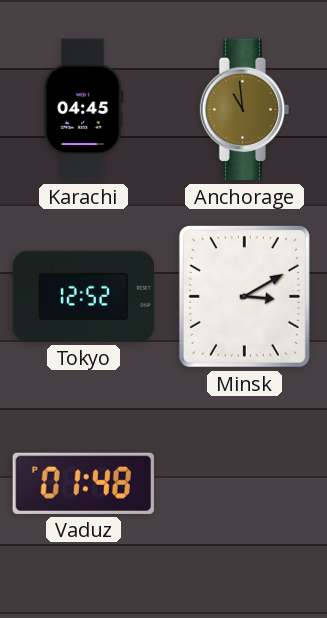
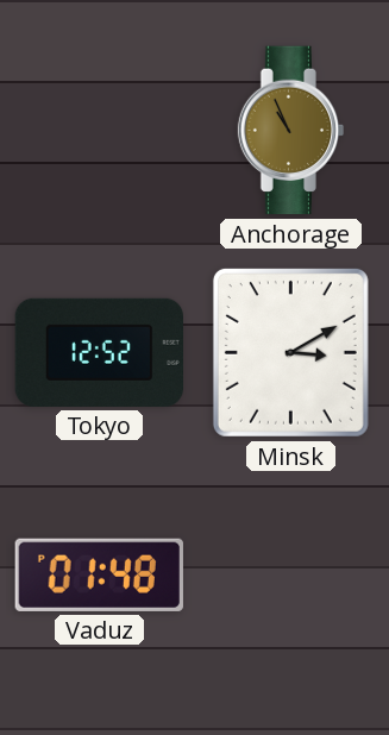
Karachi: 04:45 -> none
Anchorage: 10:59 -> 10:56
